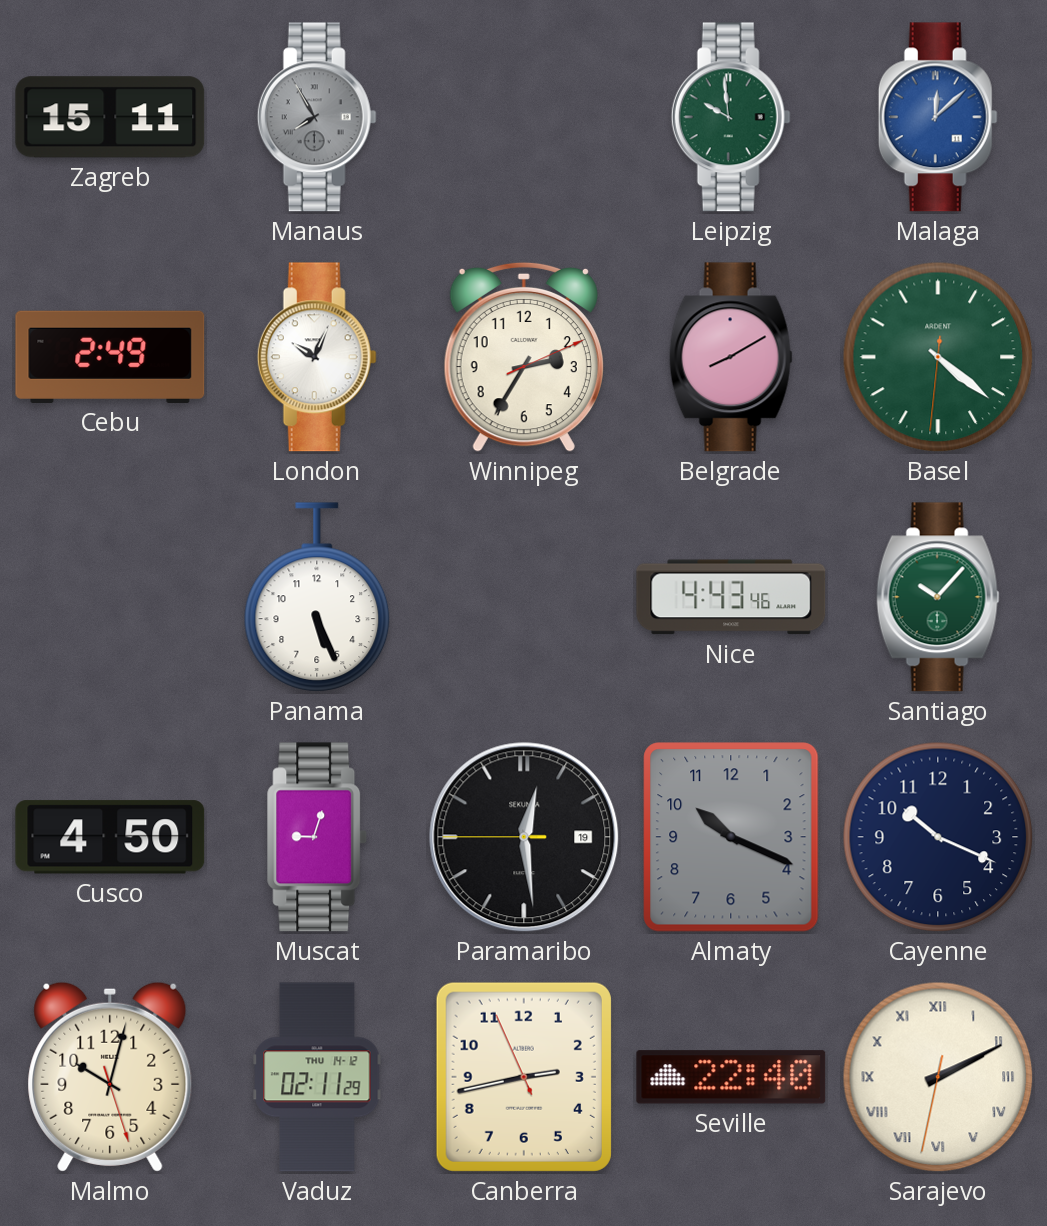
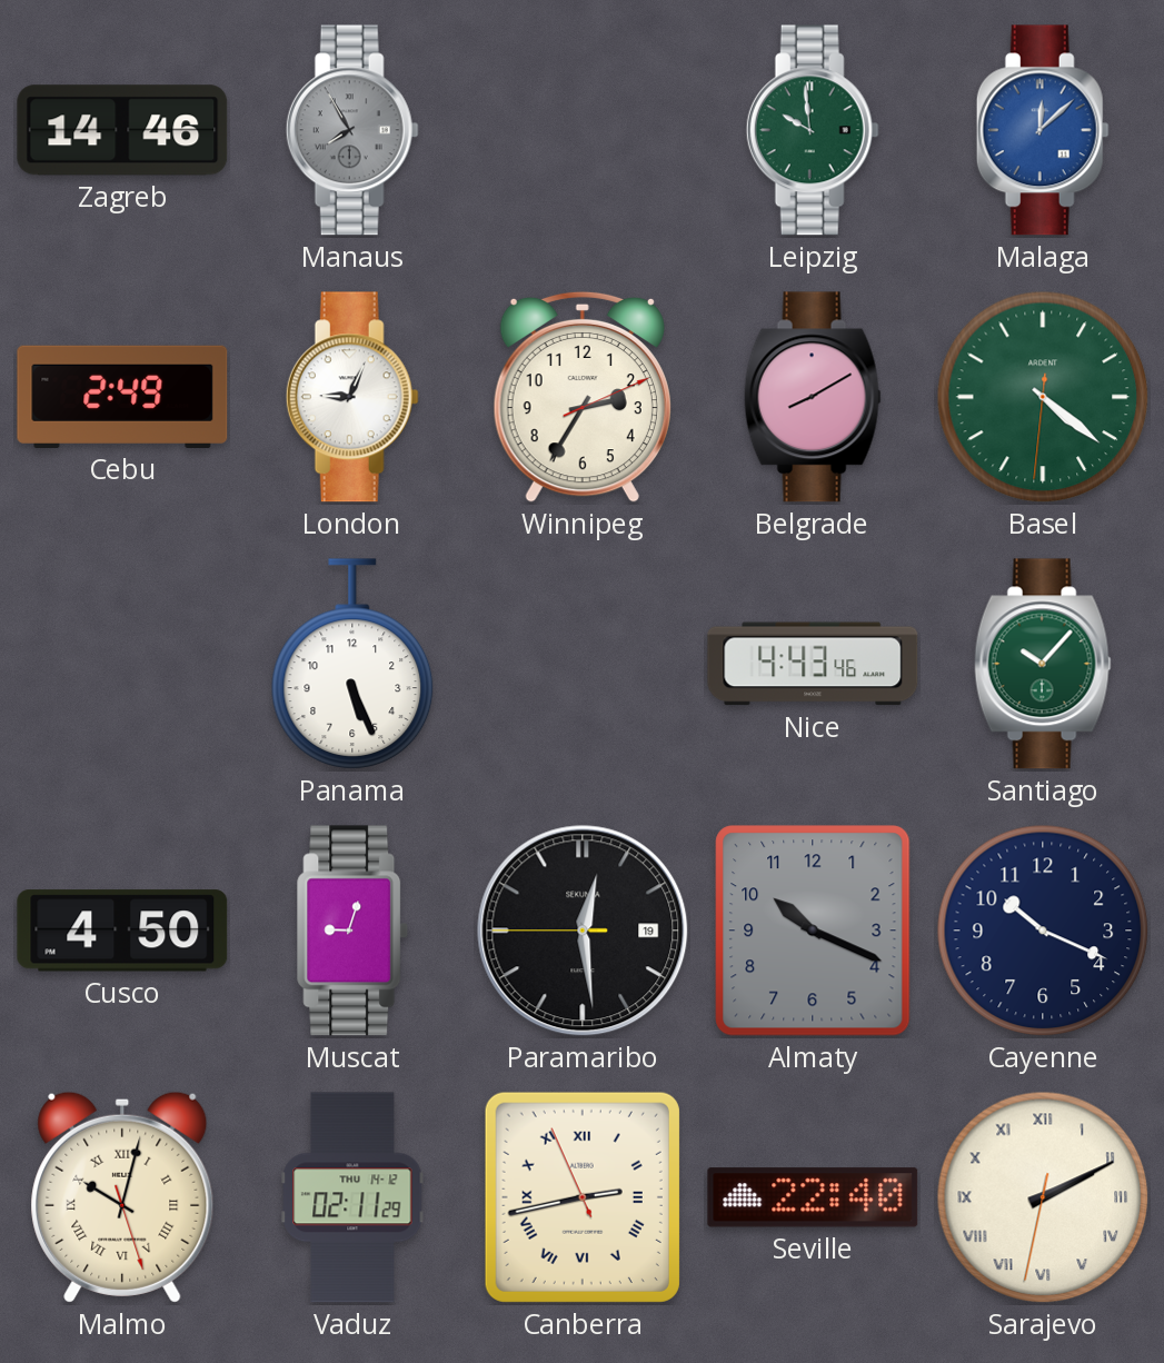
Zagreb: 15:11 -> 14:46
London: 10:04 -> 9:04
Malmo numerals: Arabic -> Roman
Canberra numerals: Arabic -> Roman
